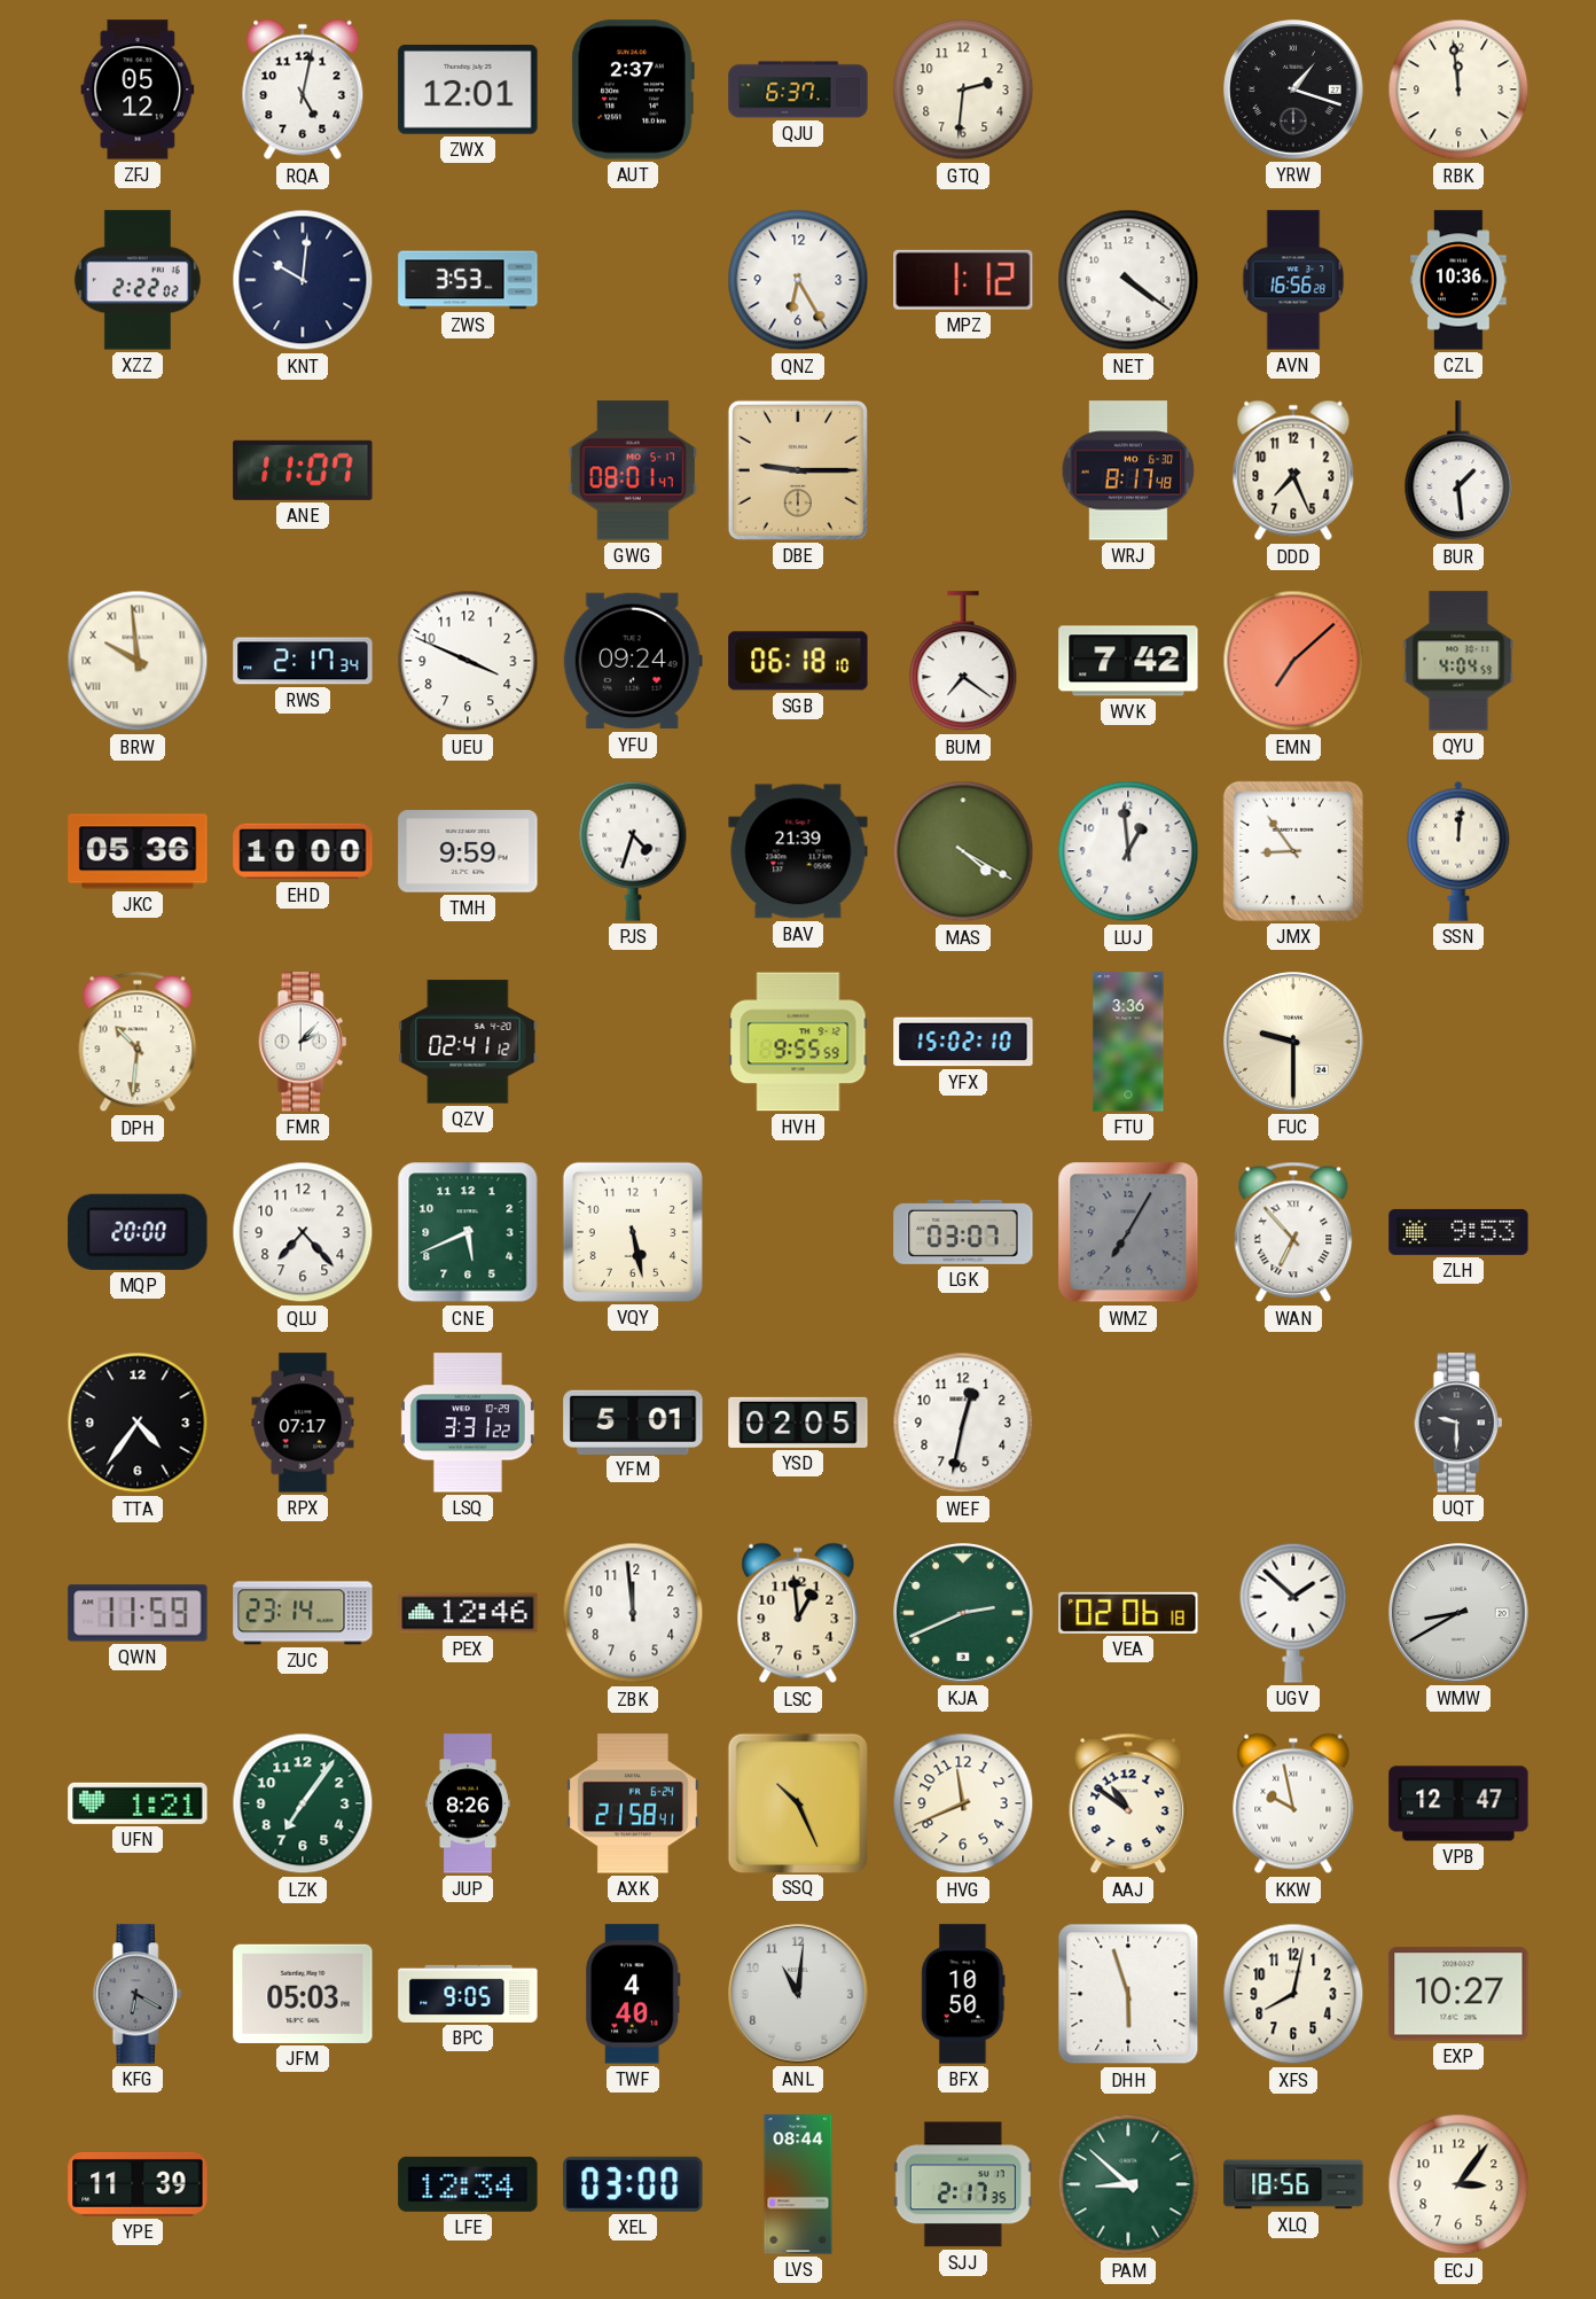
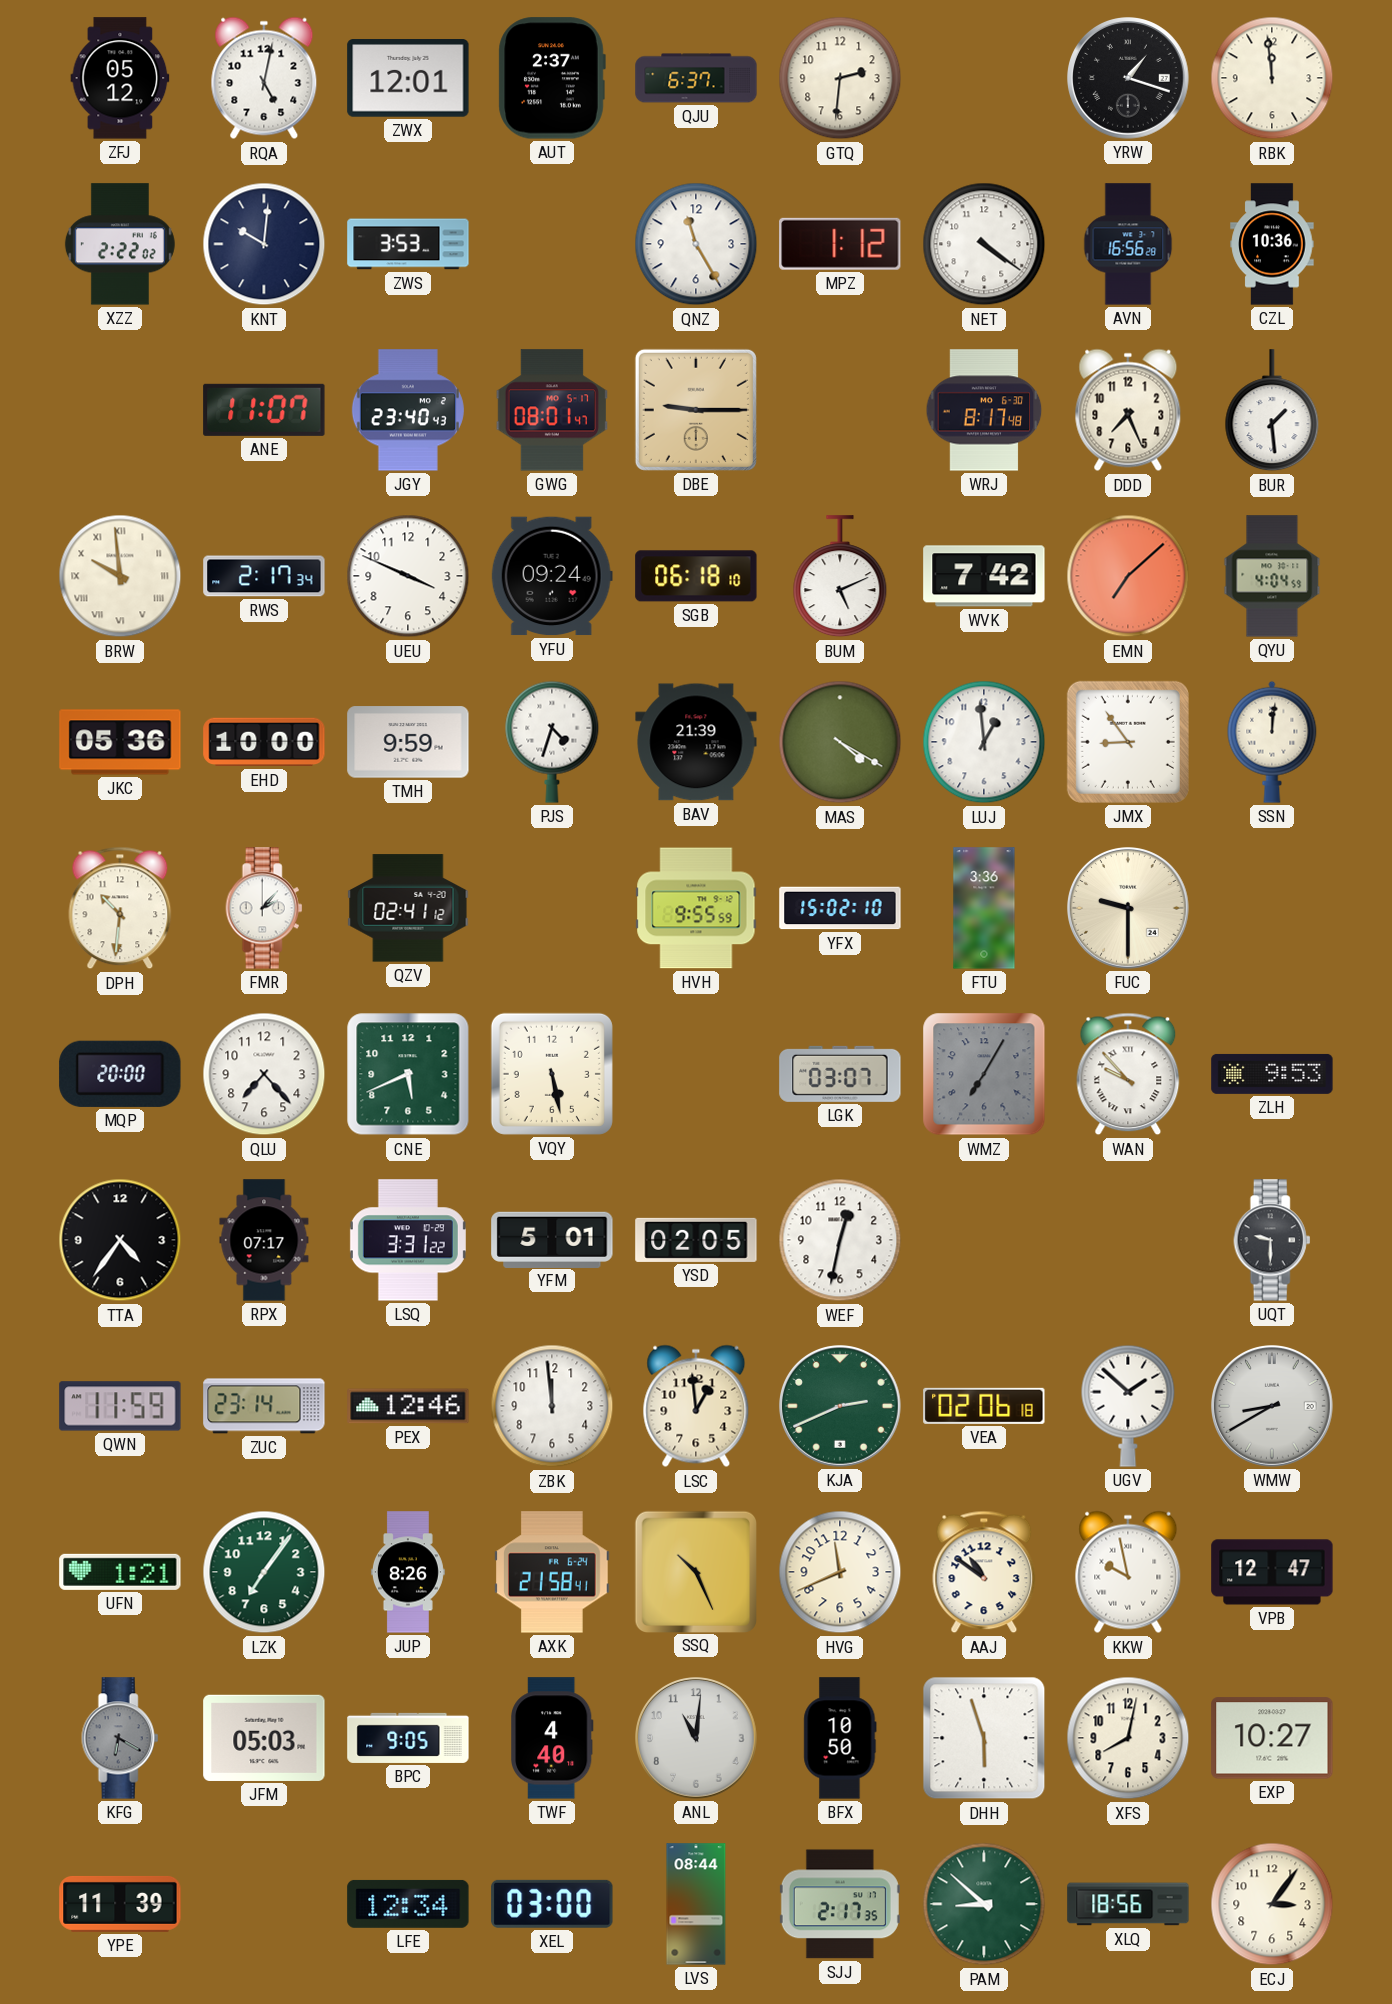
QNZ: 6:25 -> 11:25
JGY: none -> 23:40
BUM: 7:21 -> 5:11
WAN: 6:53 -> 9:53
